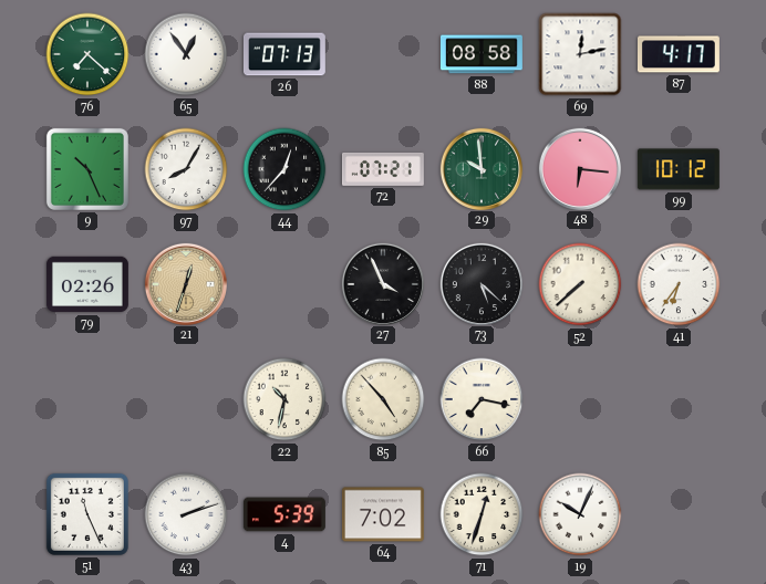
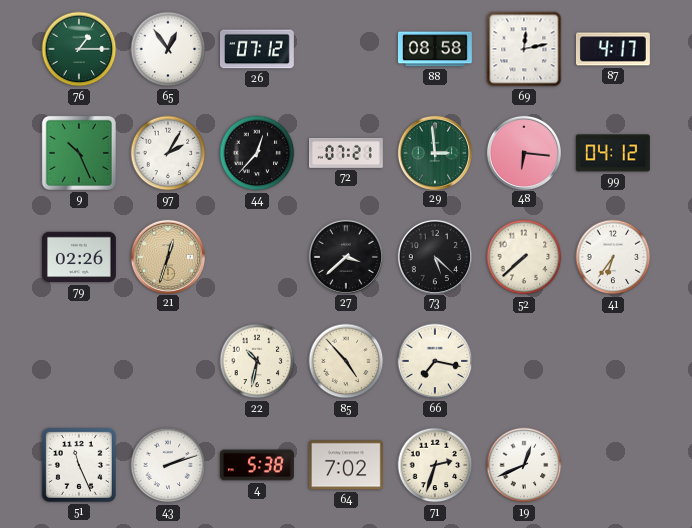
76: 7:22 -> 1:15
26: 07:13 -> 07:12
97: 8:05 -> 2:05
29: 9:59 -> 2:59
99: 10:12 -> 04:12
27: 3:56 -> 3:38
4: 5:39 -> 5:38
71: 12:33 -> 2:33
19: 10:04 -> 12:41
